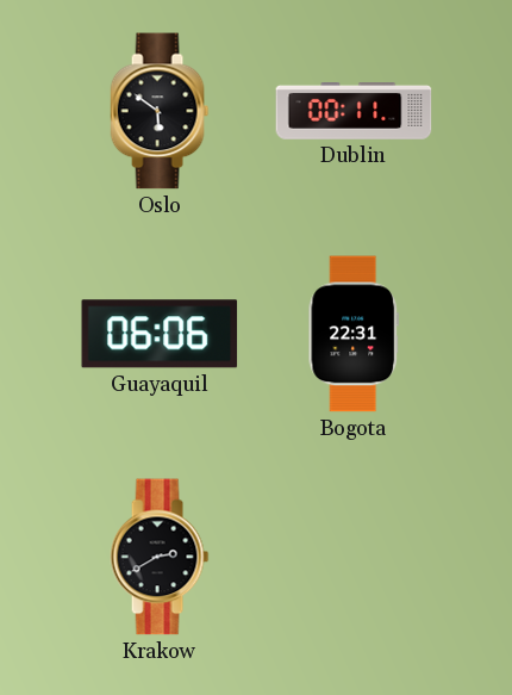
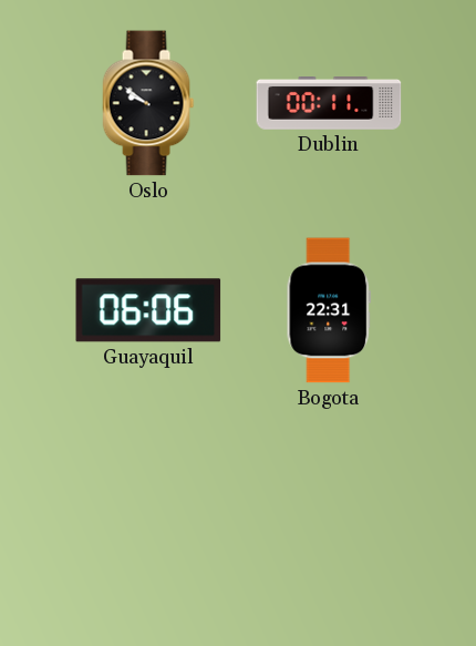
Oslo: 5:51 -> 9:51
Krakow: 2:40 -> none
